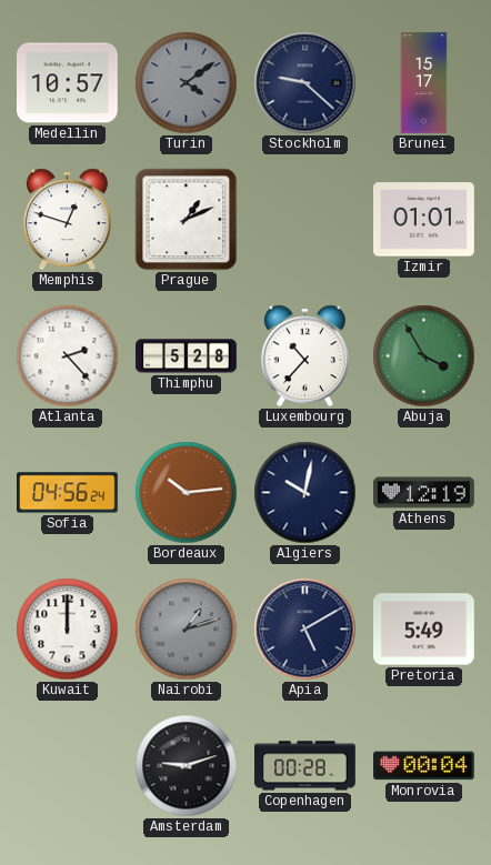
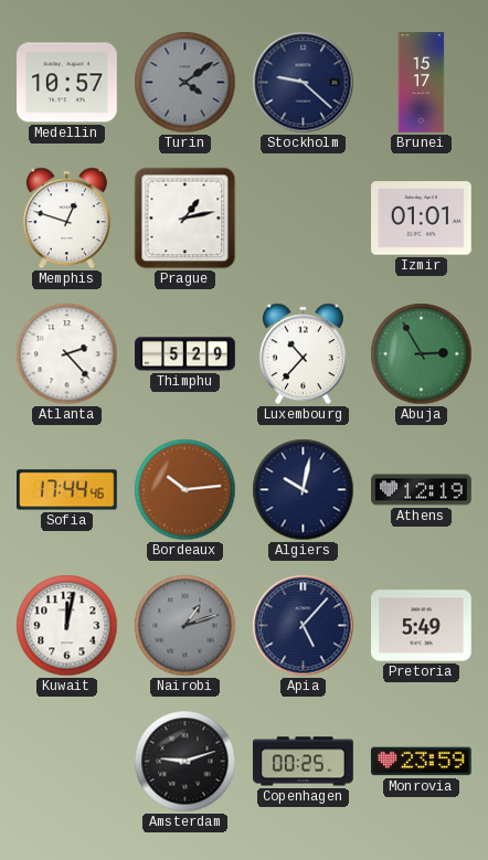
Prague: 1:11 -> 1:13
Thimphu: 5:28 -> 5:29
Abuja: 3:55 -> 2:55
Sofia: 04:56 -> 17:44
Kuwait: 12:00 -> 12:02
Apia: 5:10 -> 5:07
Copenhagen: 00:28 -> 00:25
Monrovia: 00:04 -> 23:59
